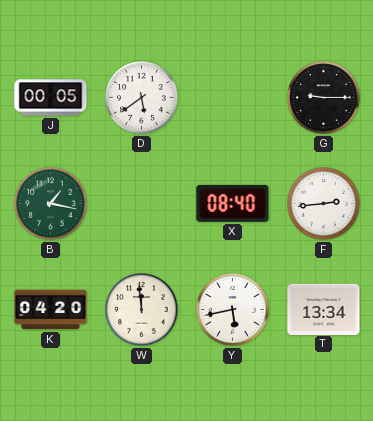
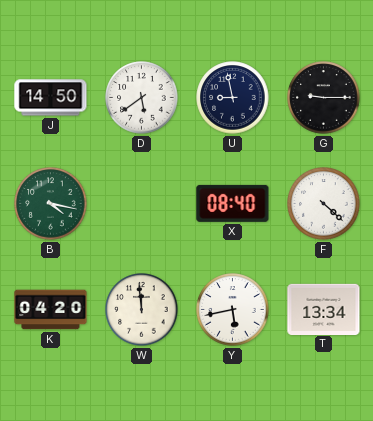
J: 00:05 -> 14:50
U: none -> 8:58
B: 1:17 -> 4:17
F: 2:44 -> 4:22
